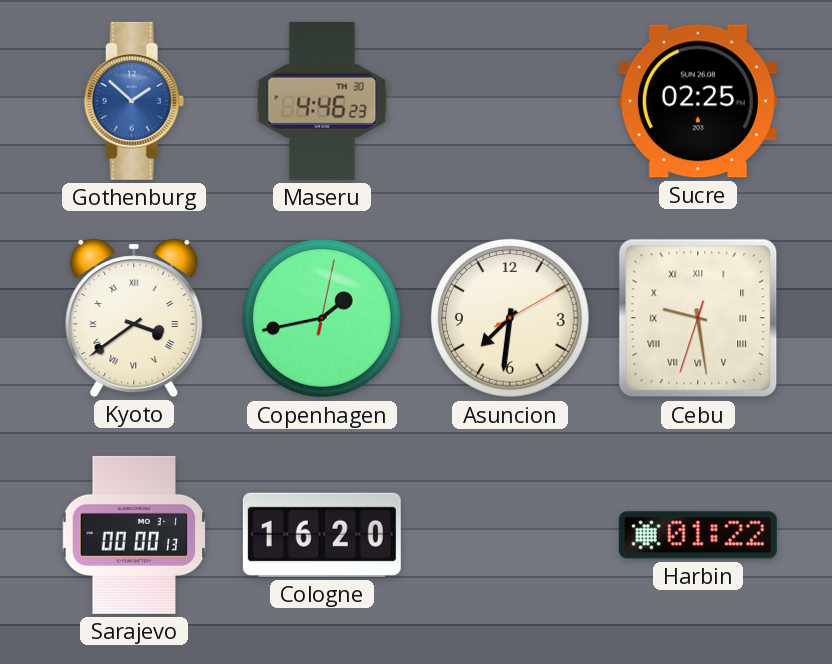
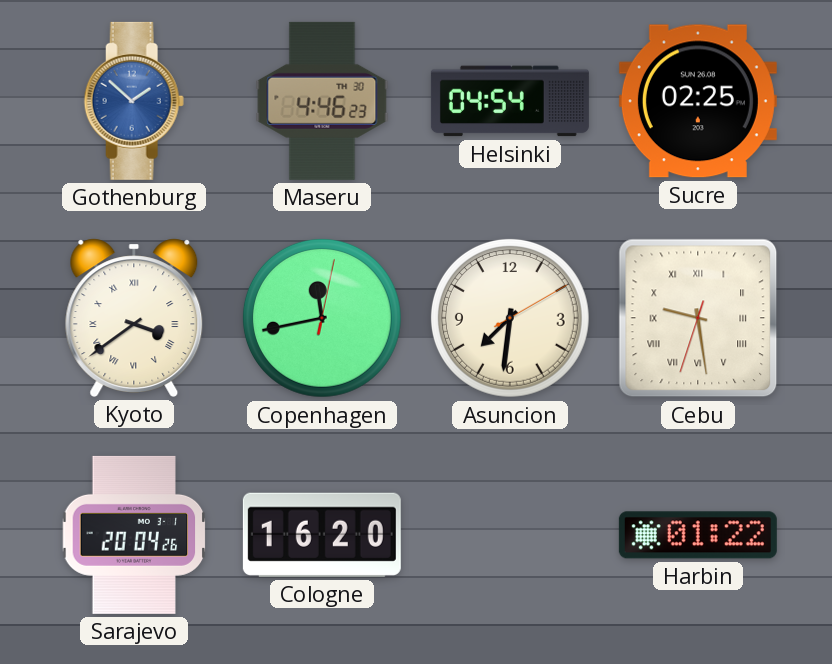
Helsinki: none -> 04:54
Copenhagen: 1:43 -> 11:43
Sarajevo: 00:00 -> 20:04
